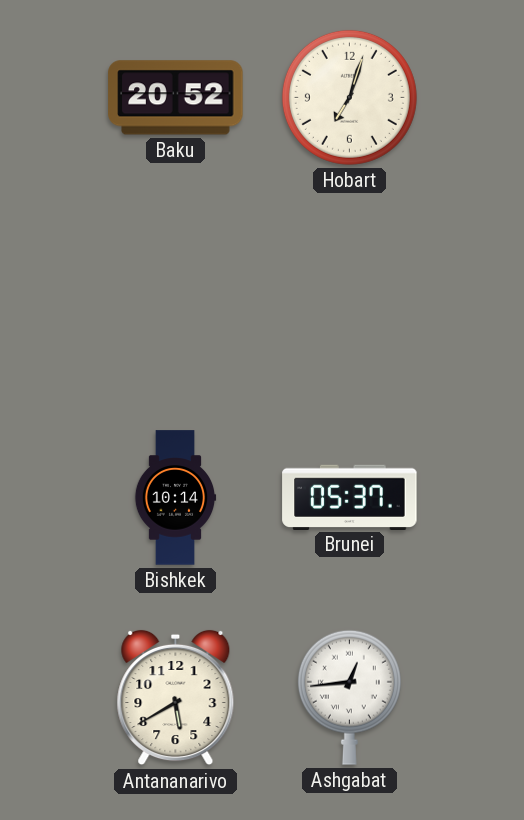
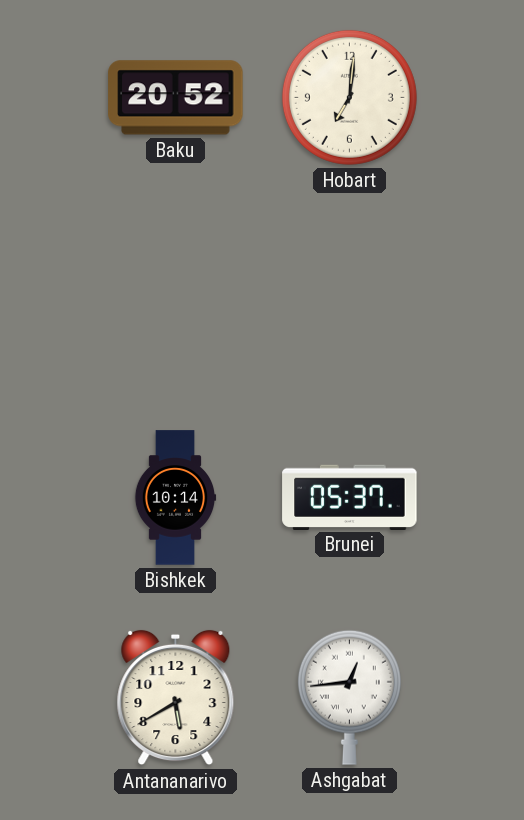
Hobart: 7:03 -> 7:01
